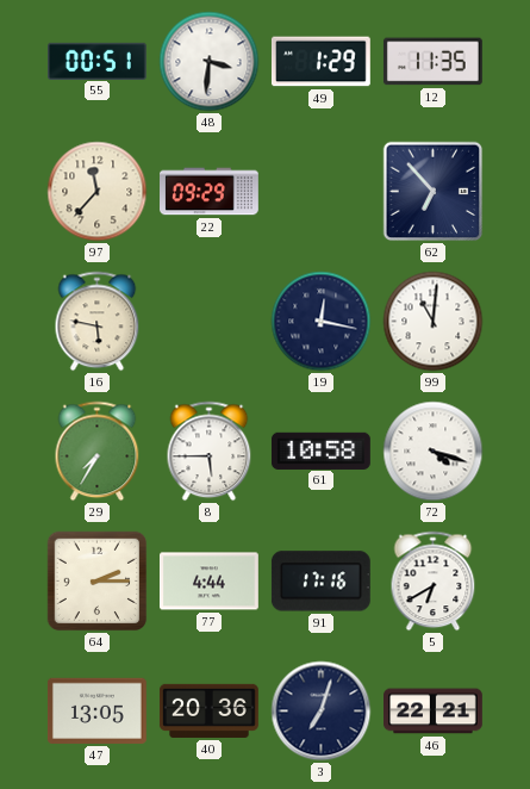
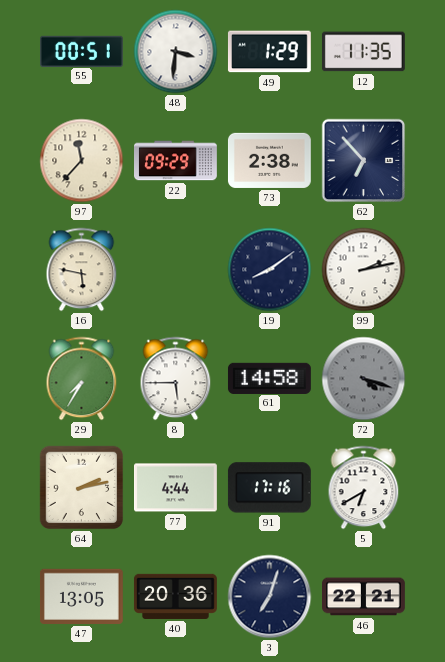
73: none -> 2:38
19: 12:17 -> 8:09
99: 11:01 -> 2:13
61: 10:58 -> 14:58
72 dial: white -> grey
64: 2:15 -> 2:13
